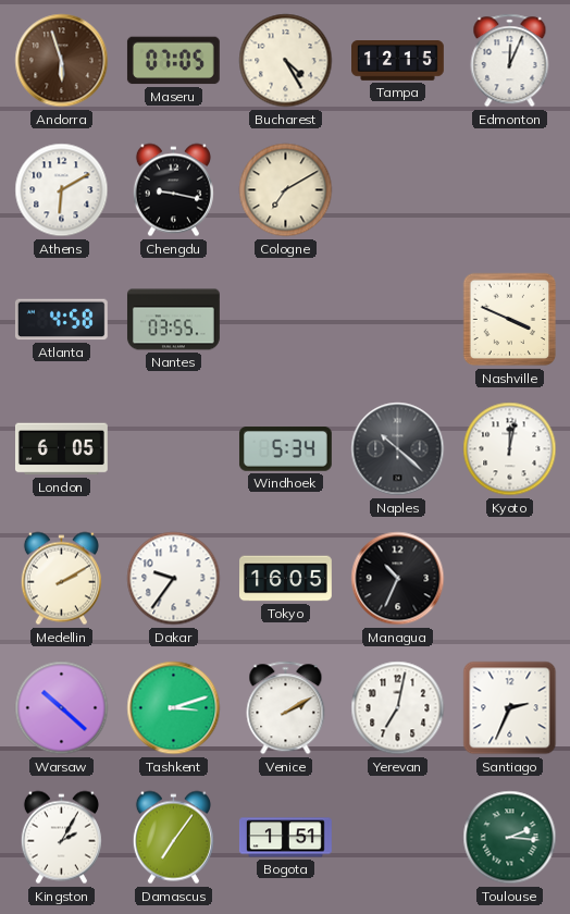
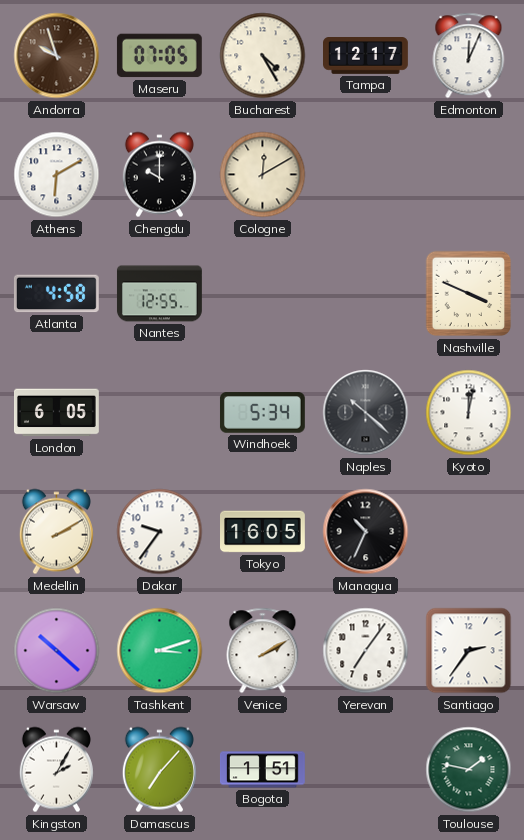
Andorra: 5:57 -> 9:57
Tampa: 12:15 -> 12:17
Chengdu: 9:17 -> 10:00
Cologne: 7:10 -> 12:10
Nantes: 03:55 -> 12:55
Yerevan: 7:02 -> 7:06
Santiago: 2:34 -> 2:36
Damascus: 7:06 -> 7:07
Toulouse: 2:16 -> 1:47
